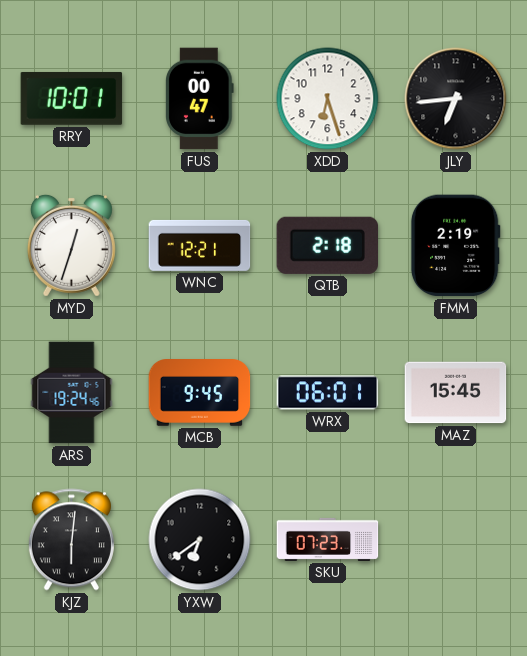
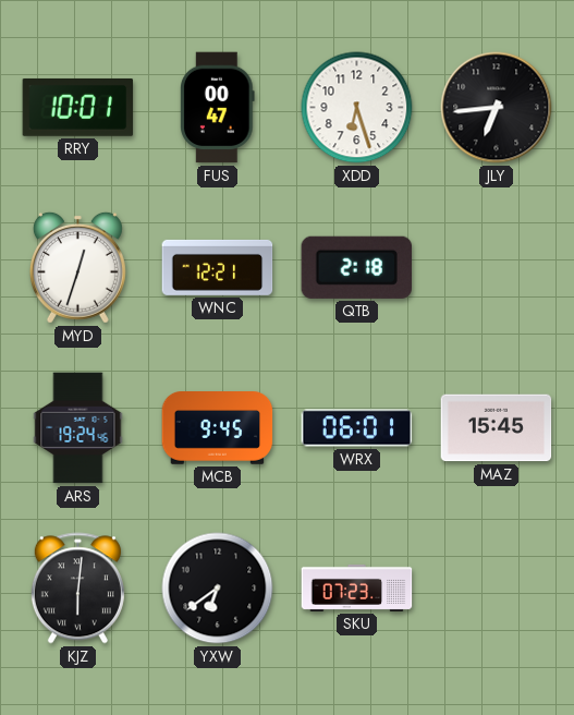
FMM: 2:19 -> none
